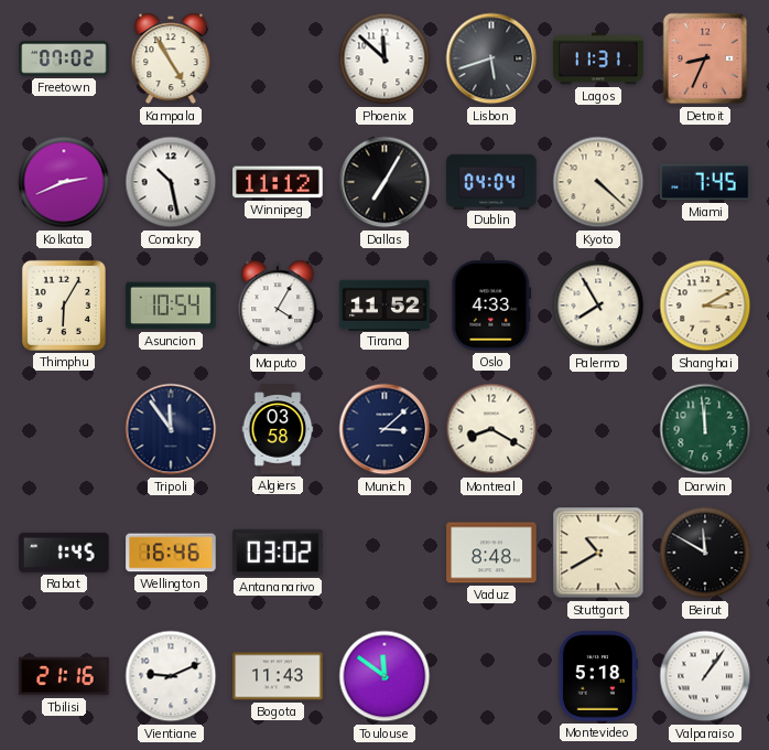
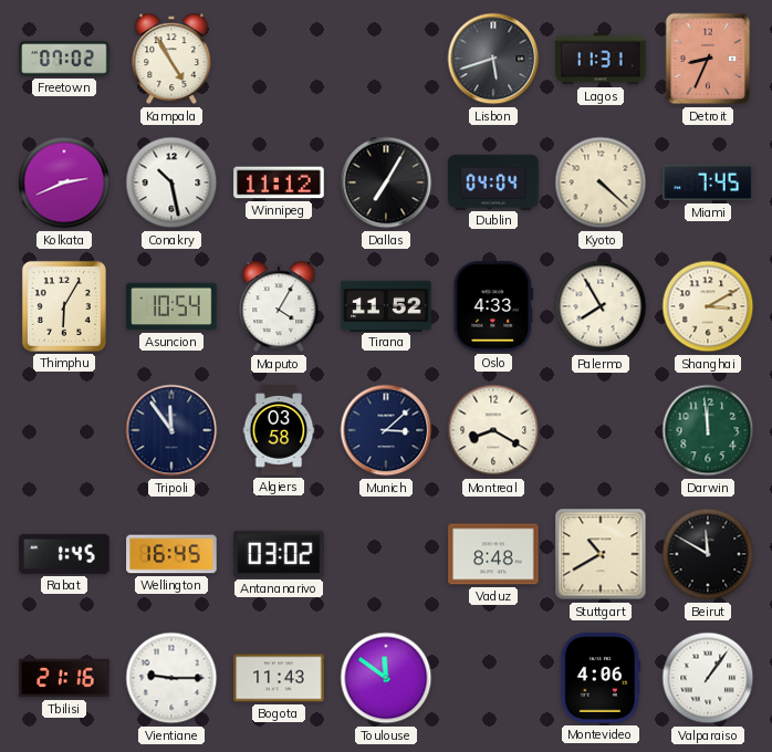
Phoenix: 11:52 -> none
Wellington: 16:46 -> 16:45
Vientiane: 9:11 -> 9:15
Montevideo: 5:18 -> 4:06
